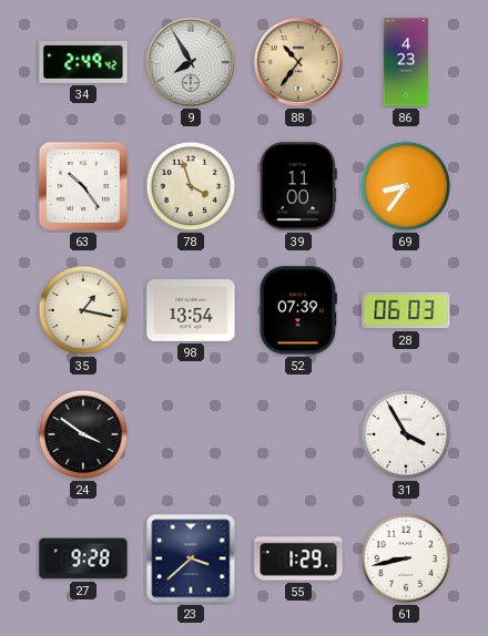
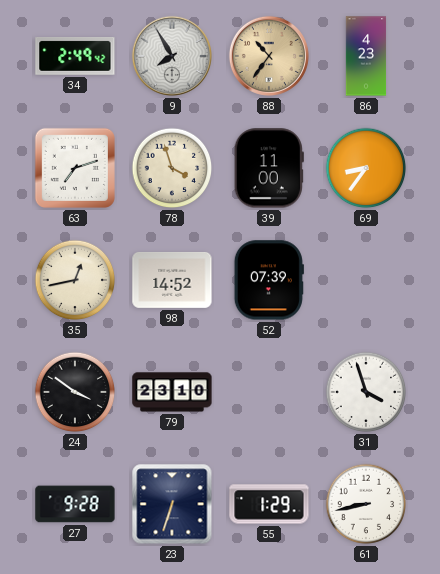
63: 10:24 -> 7:12
35: 1:17 -> 12:43
98: 13:54 -> 14:52
28: 06:03 -> none
79: none -> 23:10
31: 3:55 -> 3:57
23: 3:38 -> 6:33
